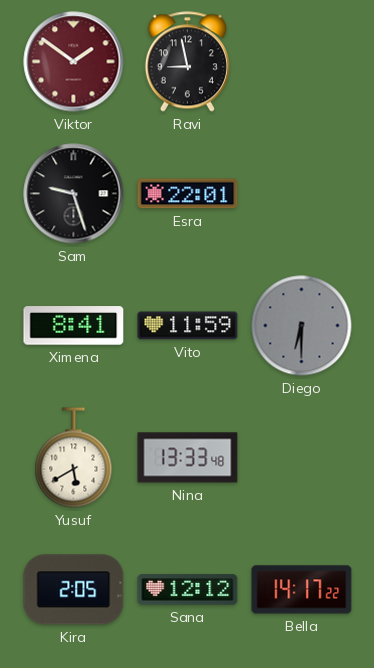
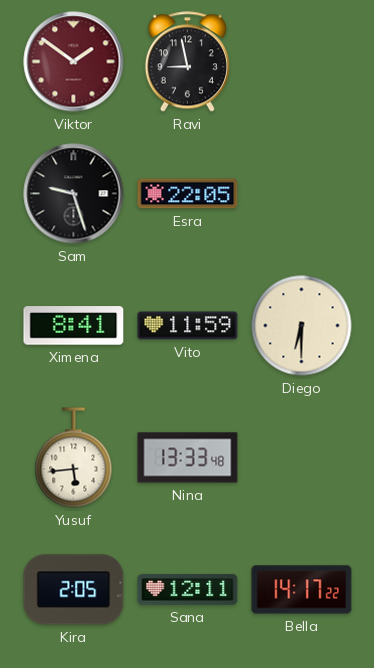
Esra: 22:01 -> 22:05
Diego dial: grey -> cream
Yusuf: 5:40 -> 5:44
Sana: 12:12 -> 12:11
